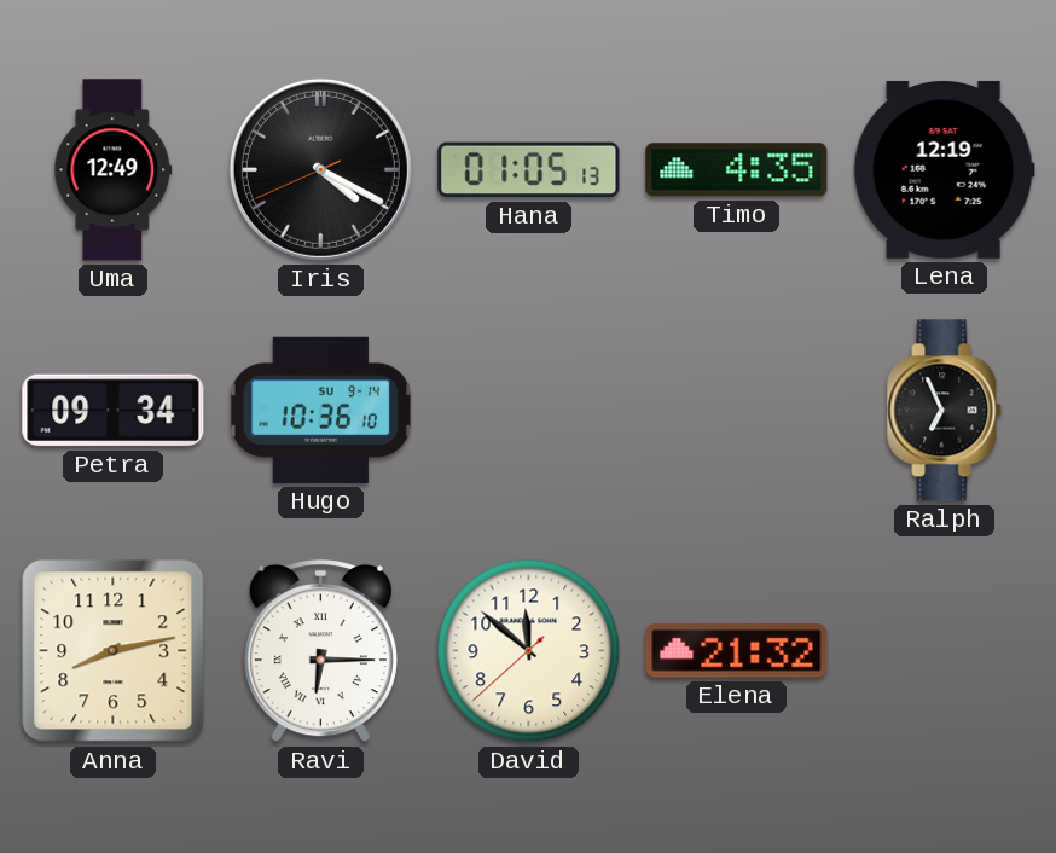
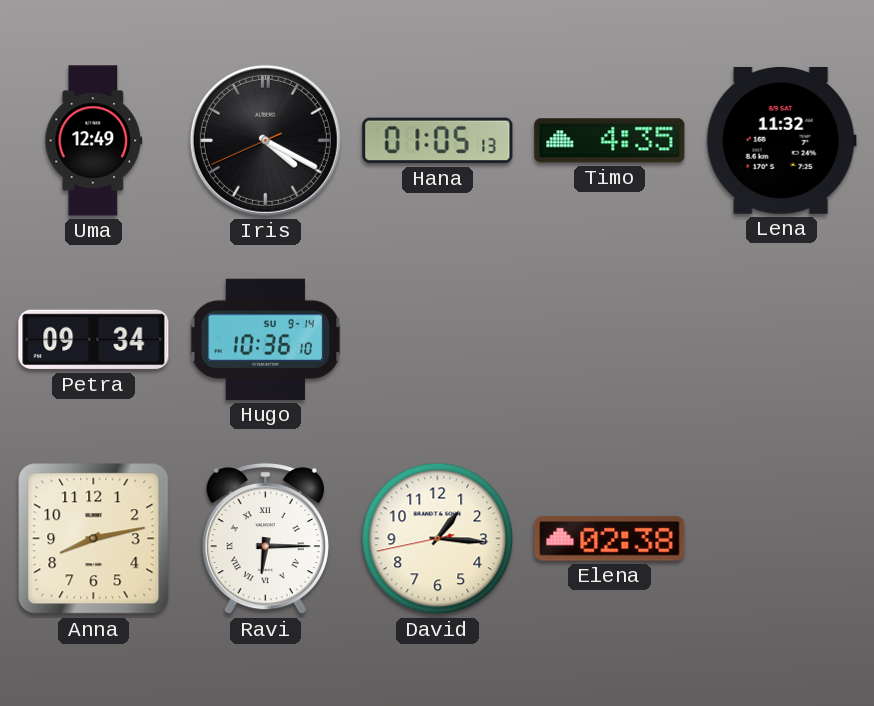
Lena: 12:19 -> 11:32
Ralph: 6:56 -> none
David: 11:51 -> 1:15
Elena: 21:32 -> 02:38
